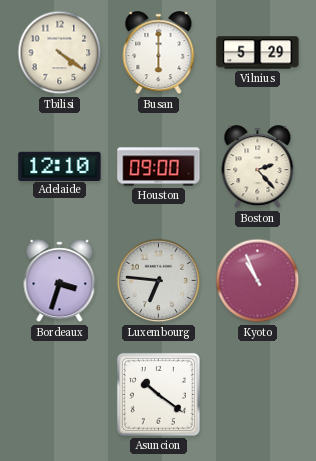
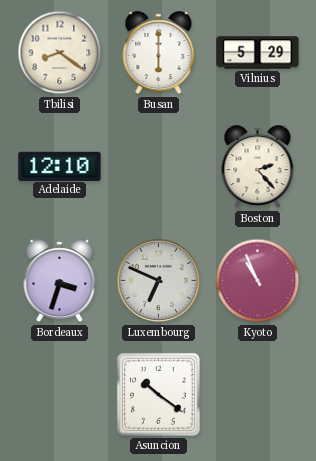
Tbilisi: 4:21 -> 8:21
Houston: 09:00 -> none
Luxembourg: 6:46 -> 6:49
